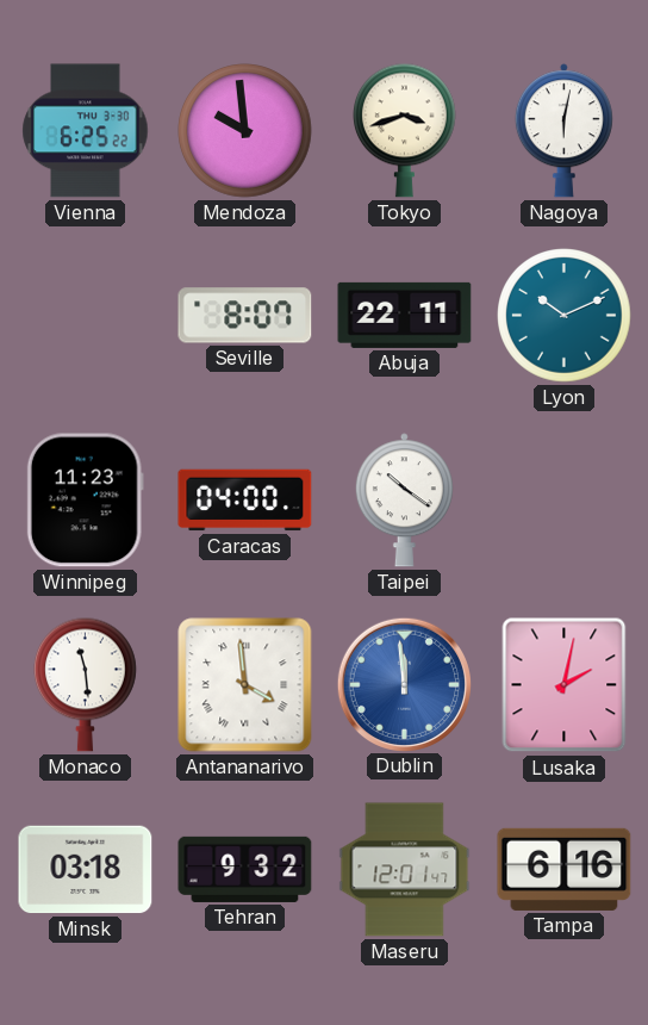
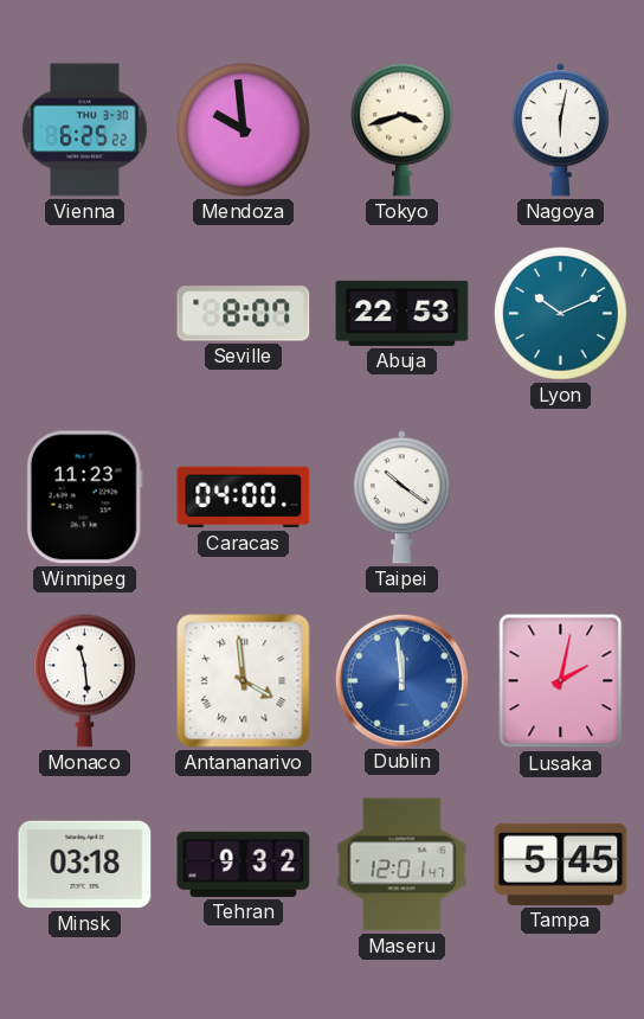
Abuja: 22:11 -> 22:53
Tampa: 6:16 -> 5:45
